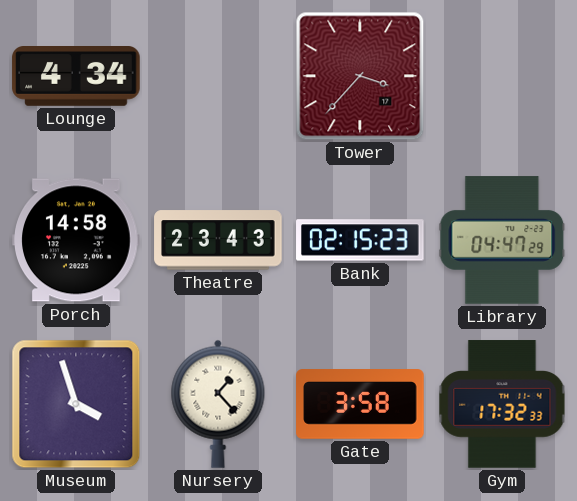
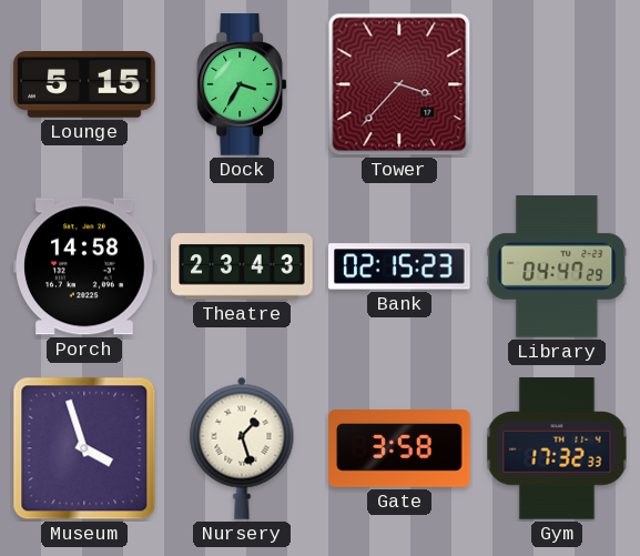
Lounge: 4:34 -> 5:15
Dock: none -> 3:35
Nursery: 1:23 -> 1:27
